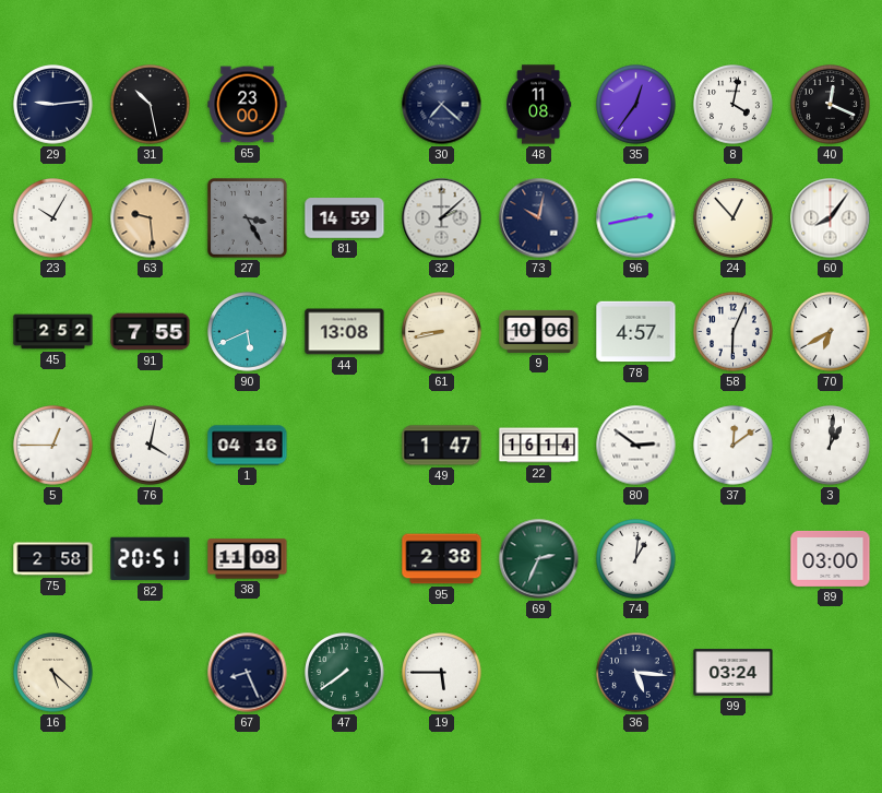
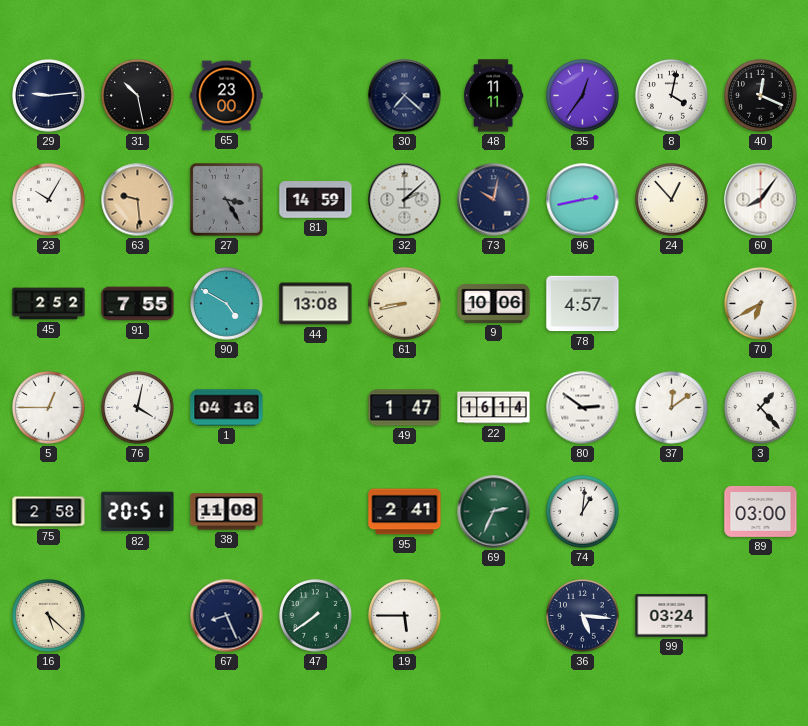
48: 11:08 -> 11:11
90: 5:41 -> 4:50
58: 6:04 -> none
3: 1:01 -> 1:23
95: 2:38 -> 2:41
